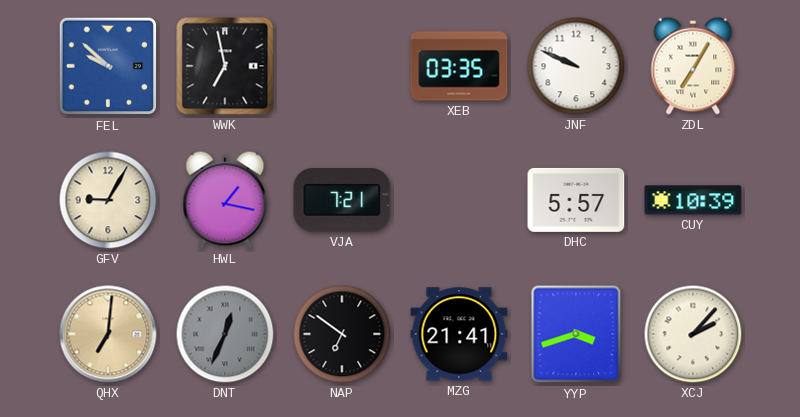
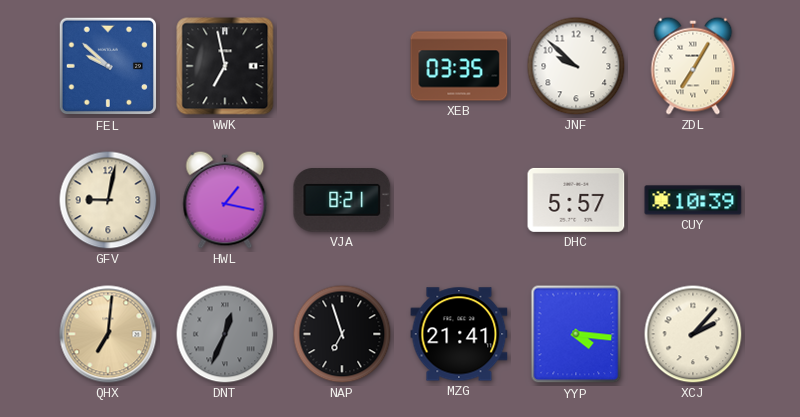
JNF: 9:49 -> 9:52
GFV: 9:05 -> 9:02
VJA: 7:21 -> 8:21
NAP: 6:51 -> 6:57
YYP: 3:42 -> 4:16
